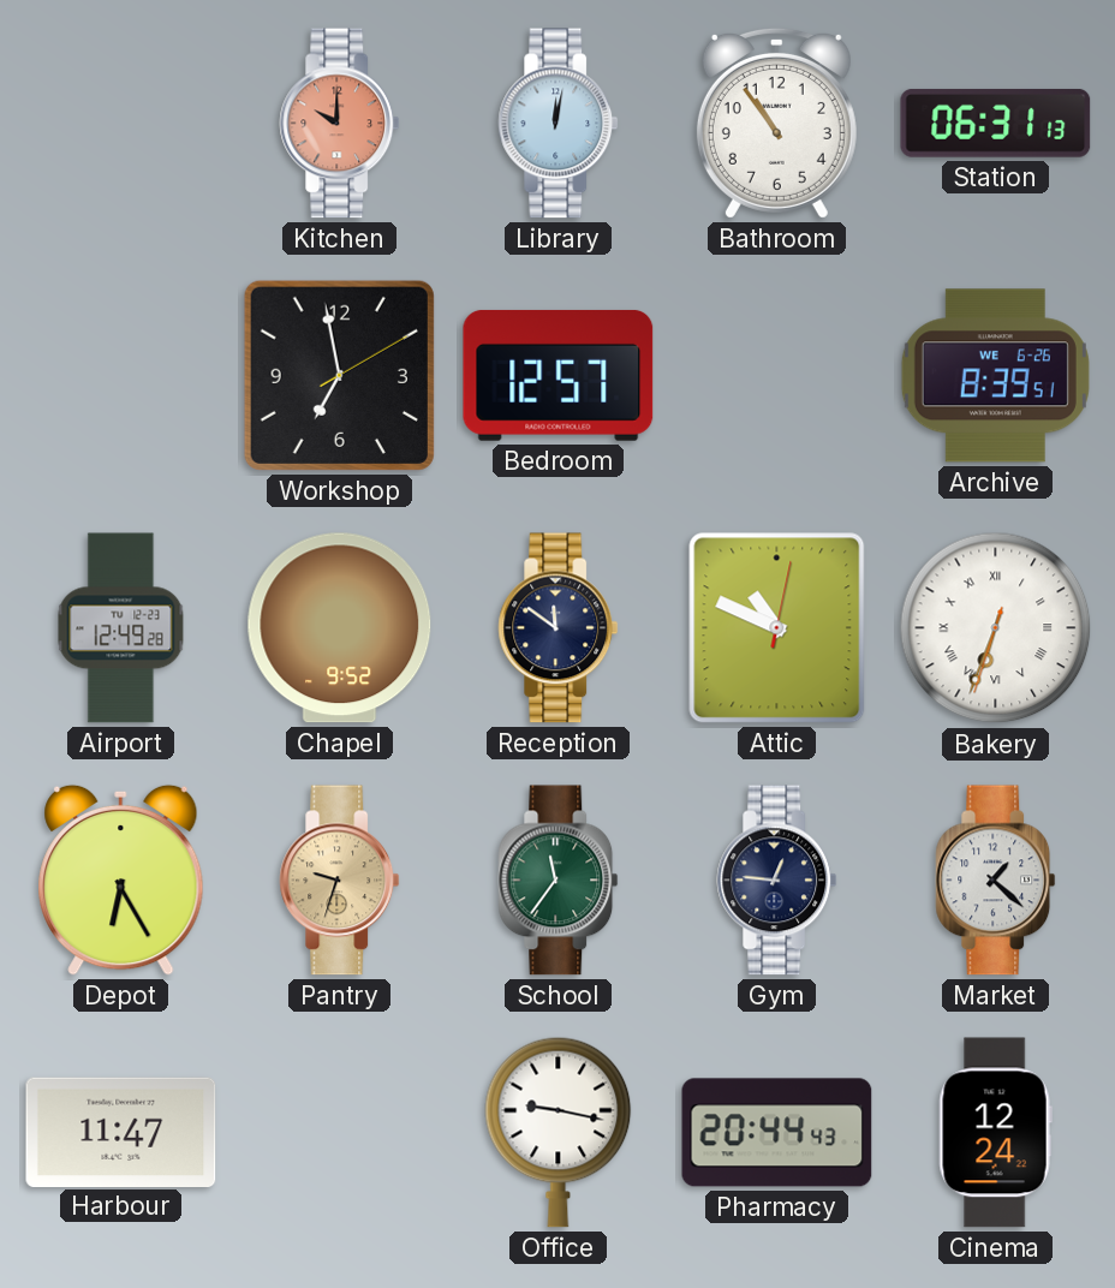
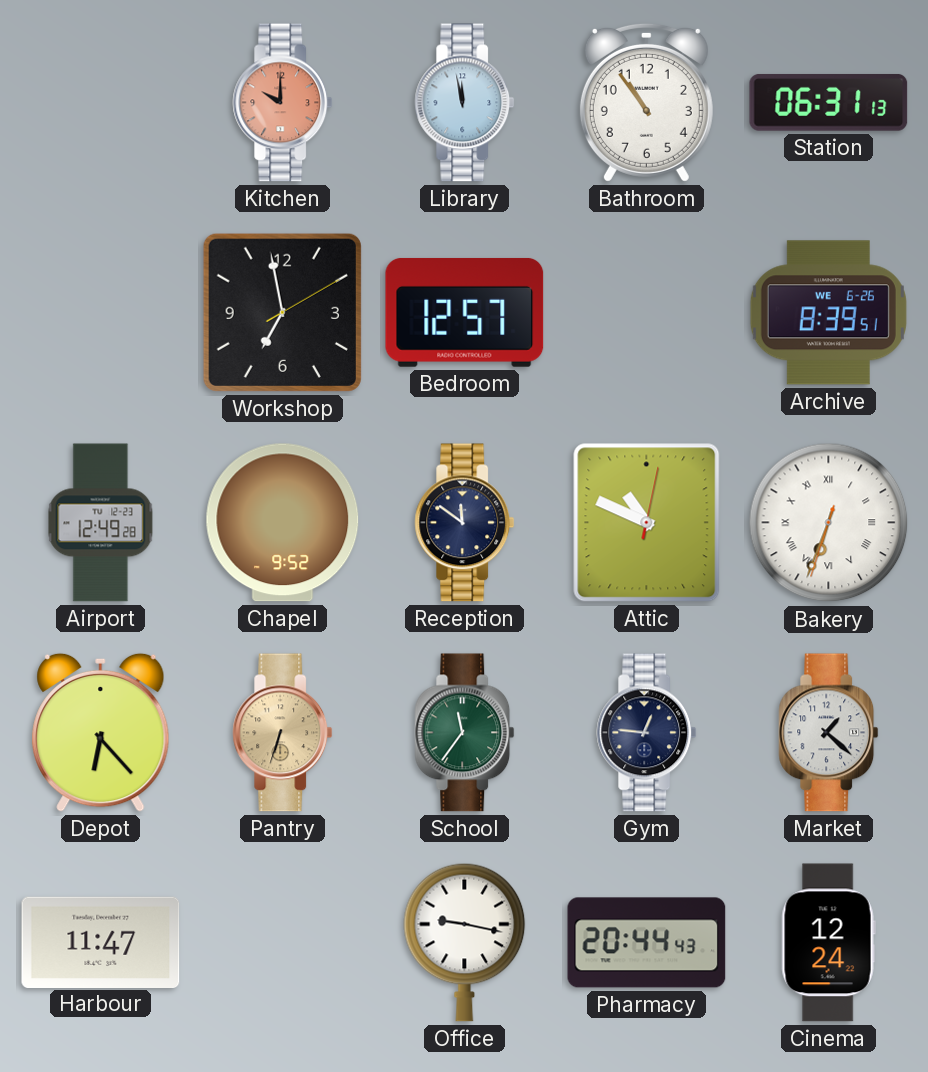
Library: 12:02 -> 11:58
Depot: 6:25 -> 6:23
Pantry: 9:33 -> 6:33
